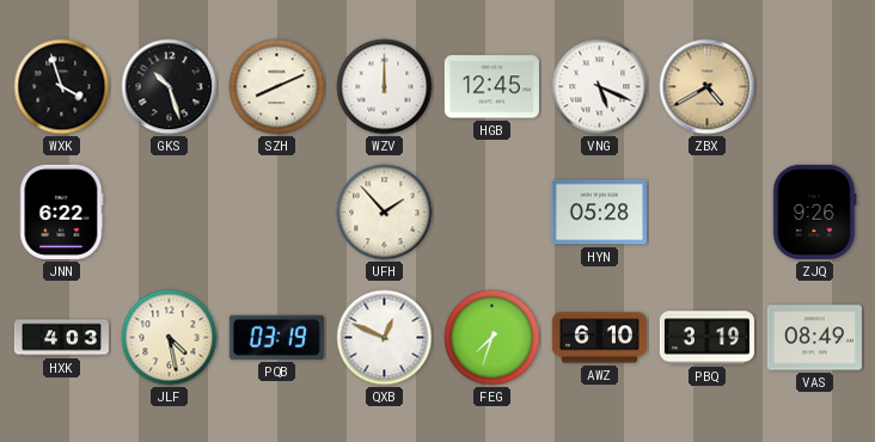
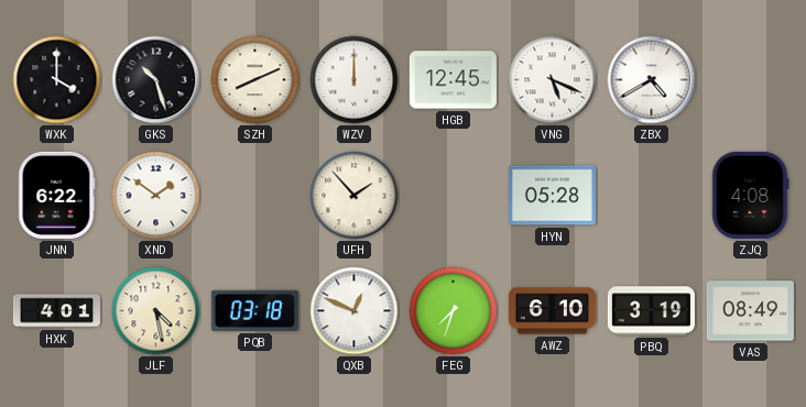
WXK: 3:57 -> 4:00
ZBX dial: champagne -> white
XND: none -> 1:51
ZJQ: 9:26 -> 4:08
HXK: 4:03 -> 4:01
PQB: 03:19 -> 03:18
